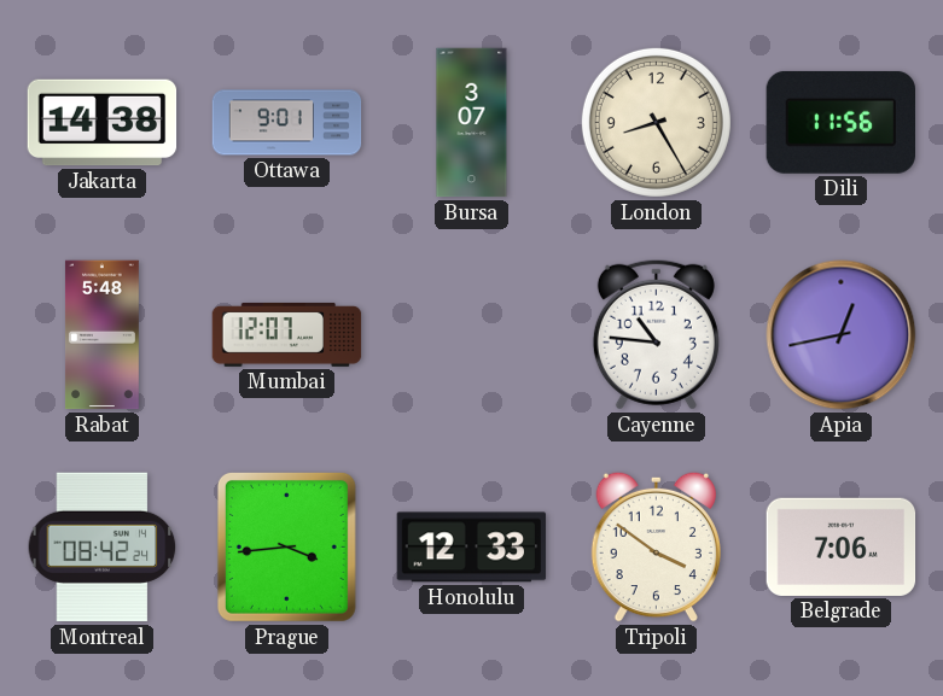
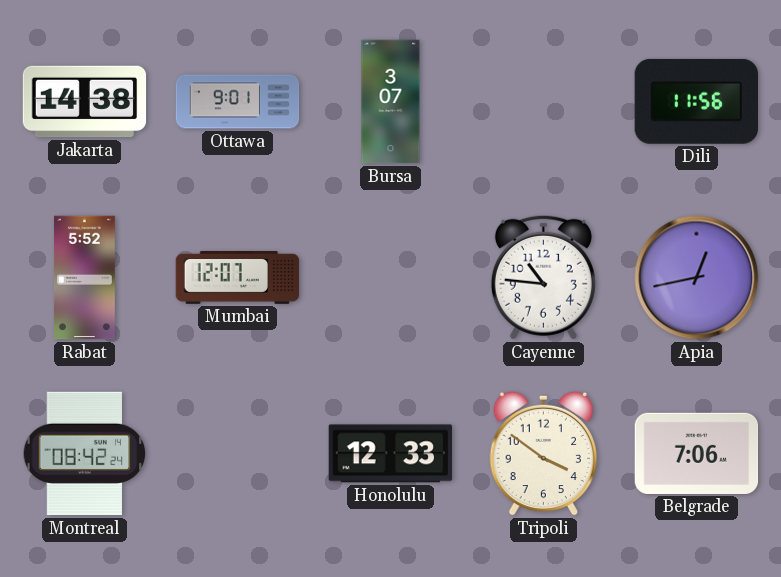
London: 8:25 -> none
Rabat: 5:48 -> 5:52
Prague: 3:44 -> none
